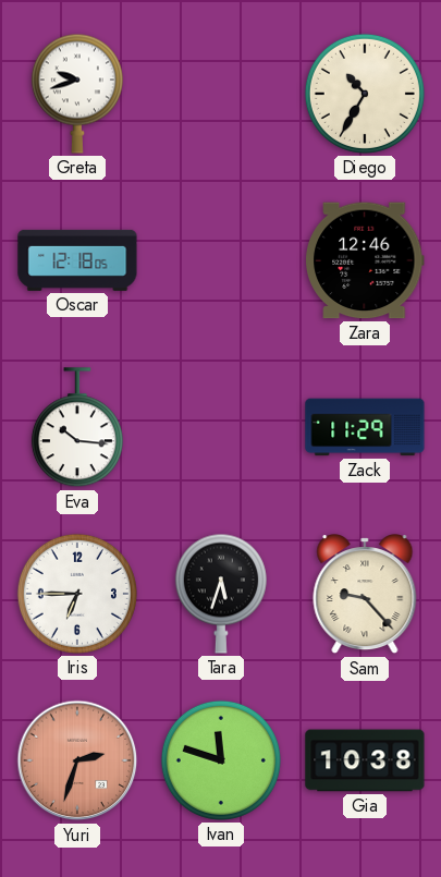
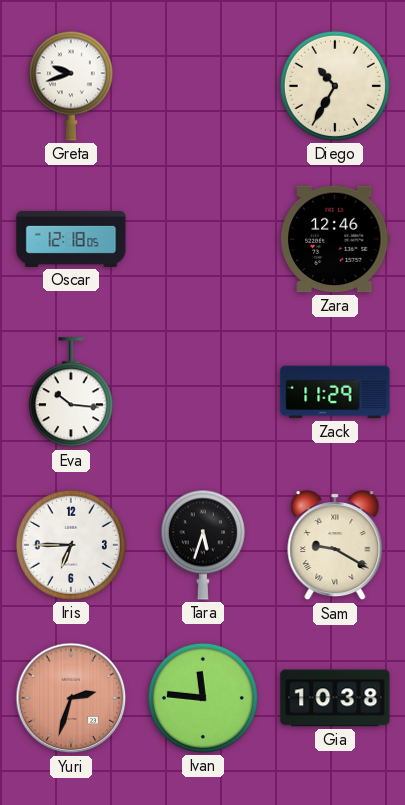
Sam: 9:23 -> 9:20
Ivan: 11:48 -> 11:46
